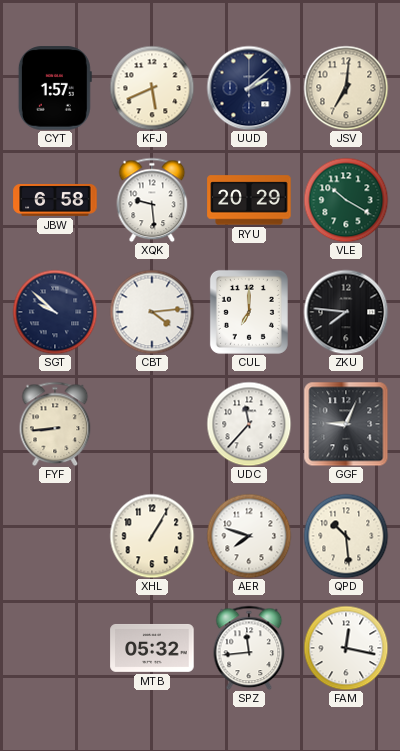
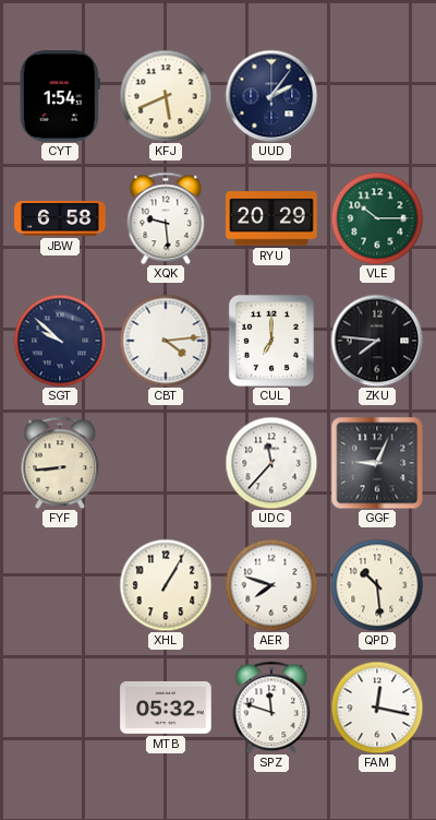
CYT: 1:57 -> 1:54
UUD: 2:08 -> 2:06
JSV: 7:01 -> none
VLE: 10:20 -> 10:15
SPZ: 11:44 -> 11:48
